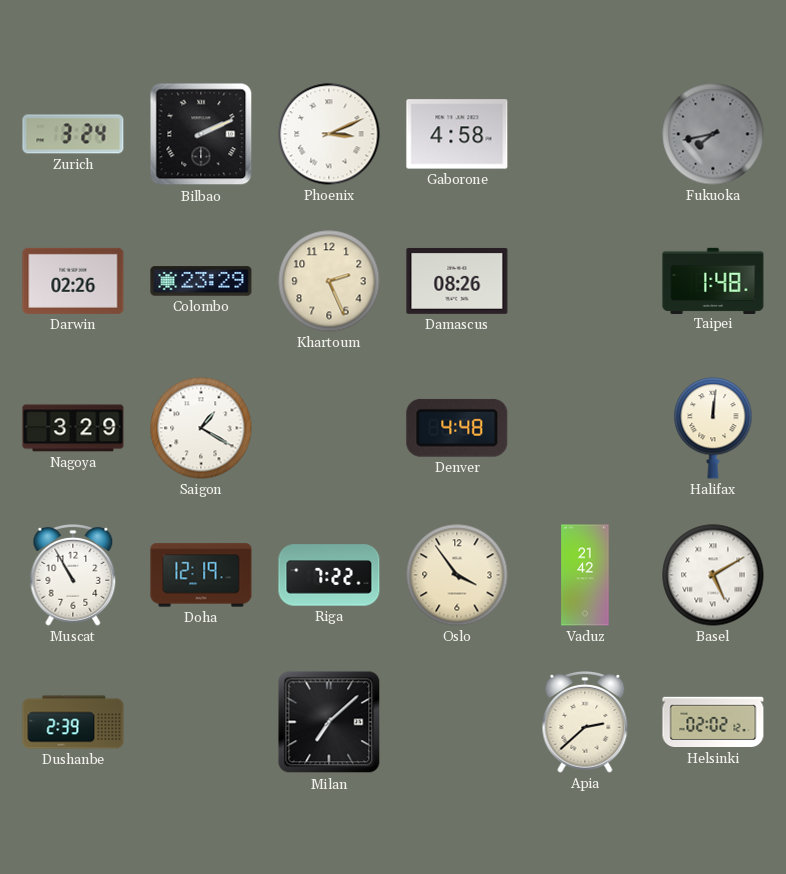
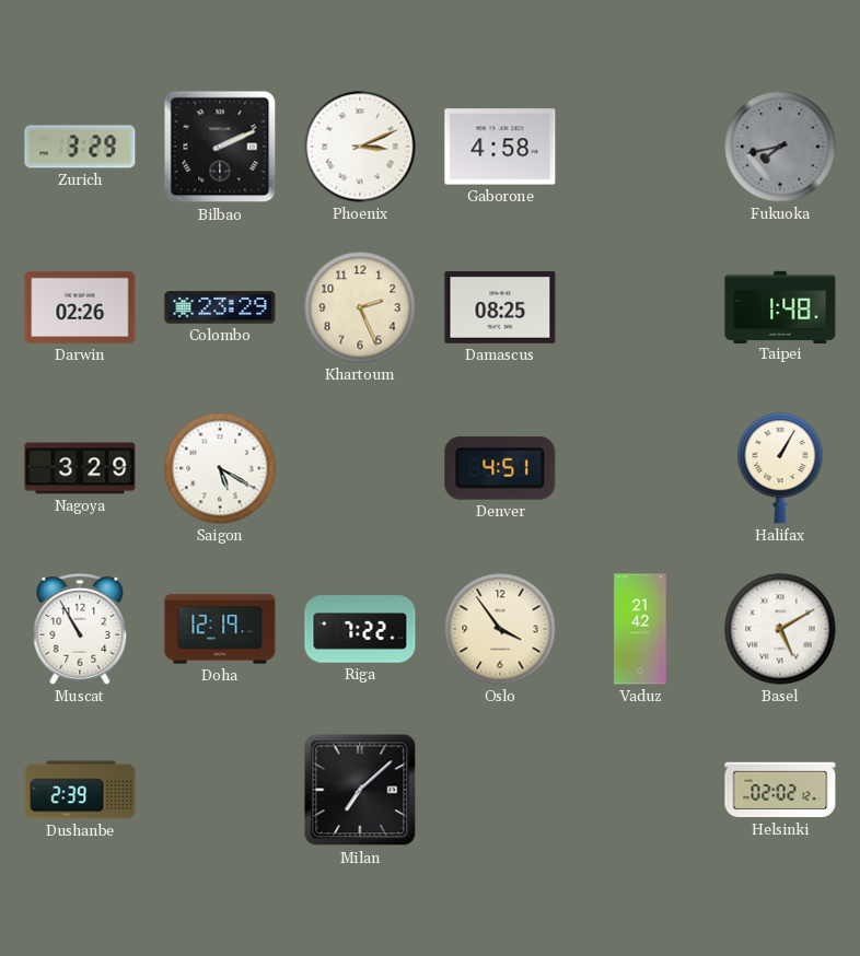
Zurich: 3:24 -> 3:29
Damascus: 08:26 -> 08:25
Saigon: 1:20 -> 5:20
Denver: 4:48 -> 4:51
Halifax: 12:01 -> 1:05
Apia: 2:38 -> none
